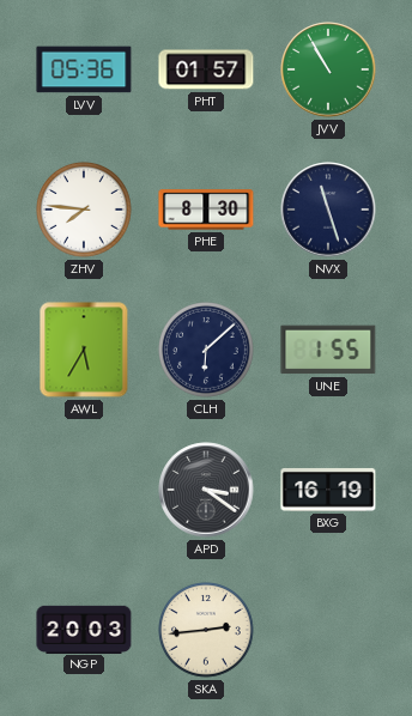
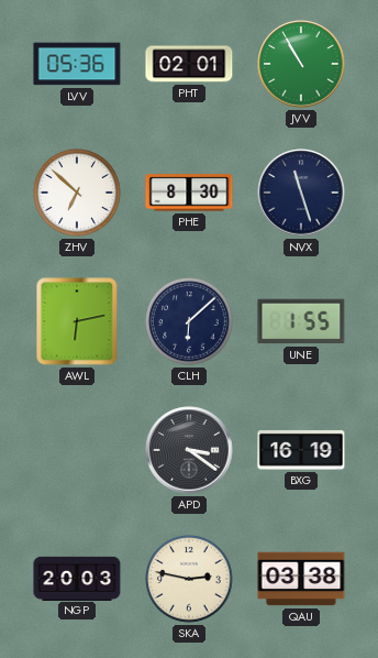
PHT: 01:57 -> 02:01
ZHV: 7:46 -> 6:52
AWL: 5:35 -> 6:13
SKA: 2:44 -> 2:47
QAU: none -> 03:38
